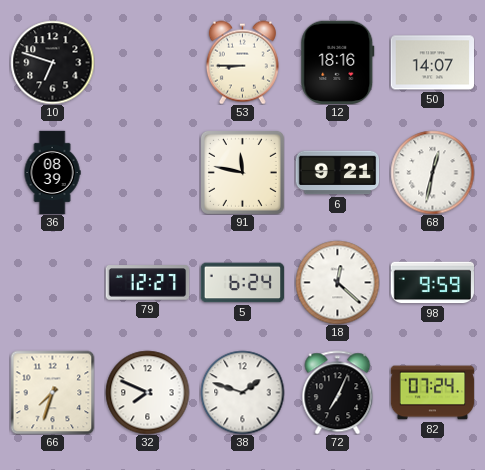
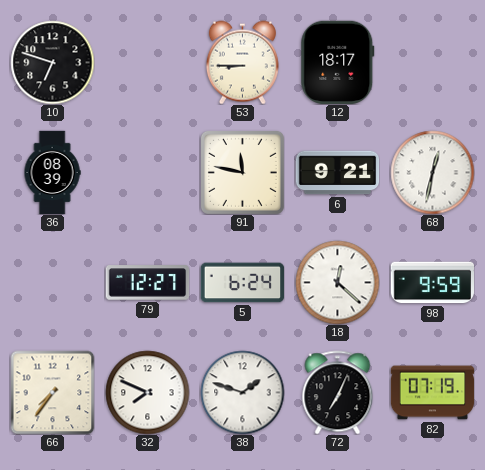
12: 18:16 -> 18:17
50: 14:07 -> none
66: 7:33 -> 7:36
82: 07:24 -> 07:19
